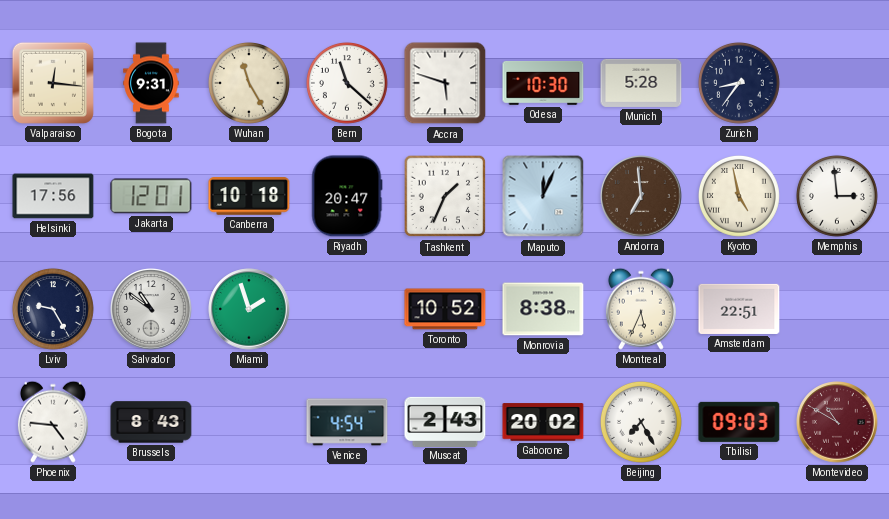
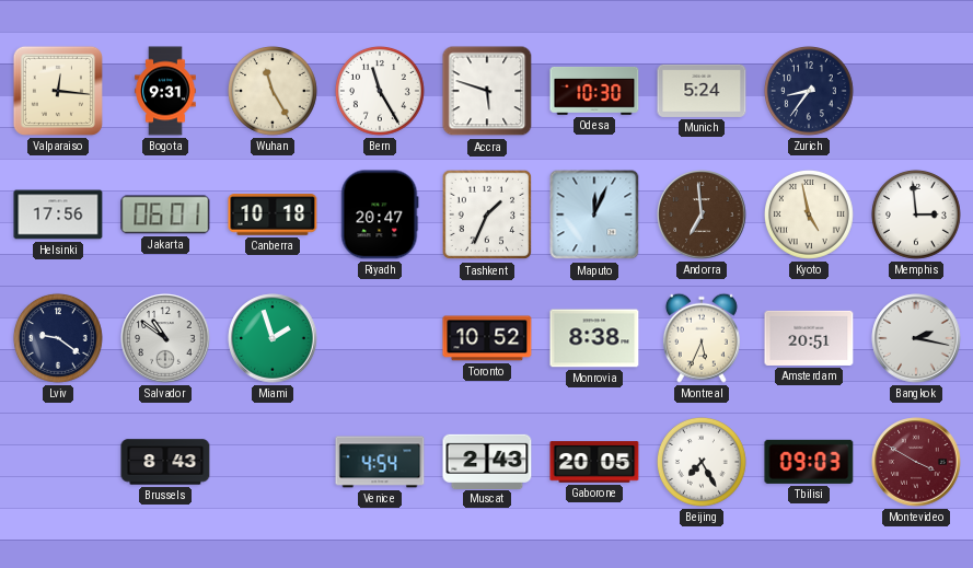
Bern: 11:22 -> 11:25
Munich: 5:28 -> 5:24
Jakarta: 12:01 -> 06:01
Lviv: 9:25 -> 9:21
Amsterdam: 22:51 -> 20:51
Bangkok: none -> 2:17
Phoenix: 4:46 -> none
Gaborone: 20:02 -> 20:05
Montevideo: 10:50 -> 3:50
